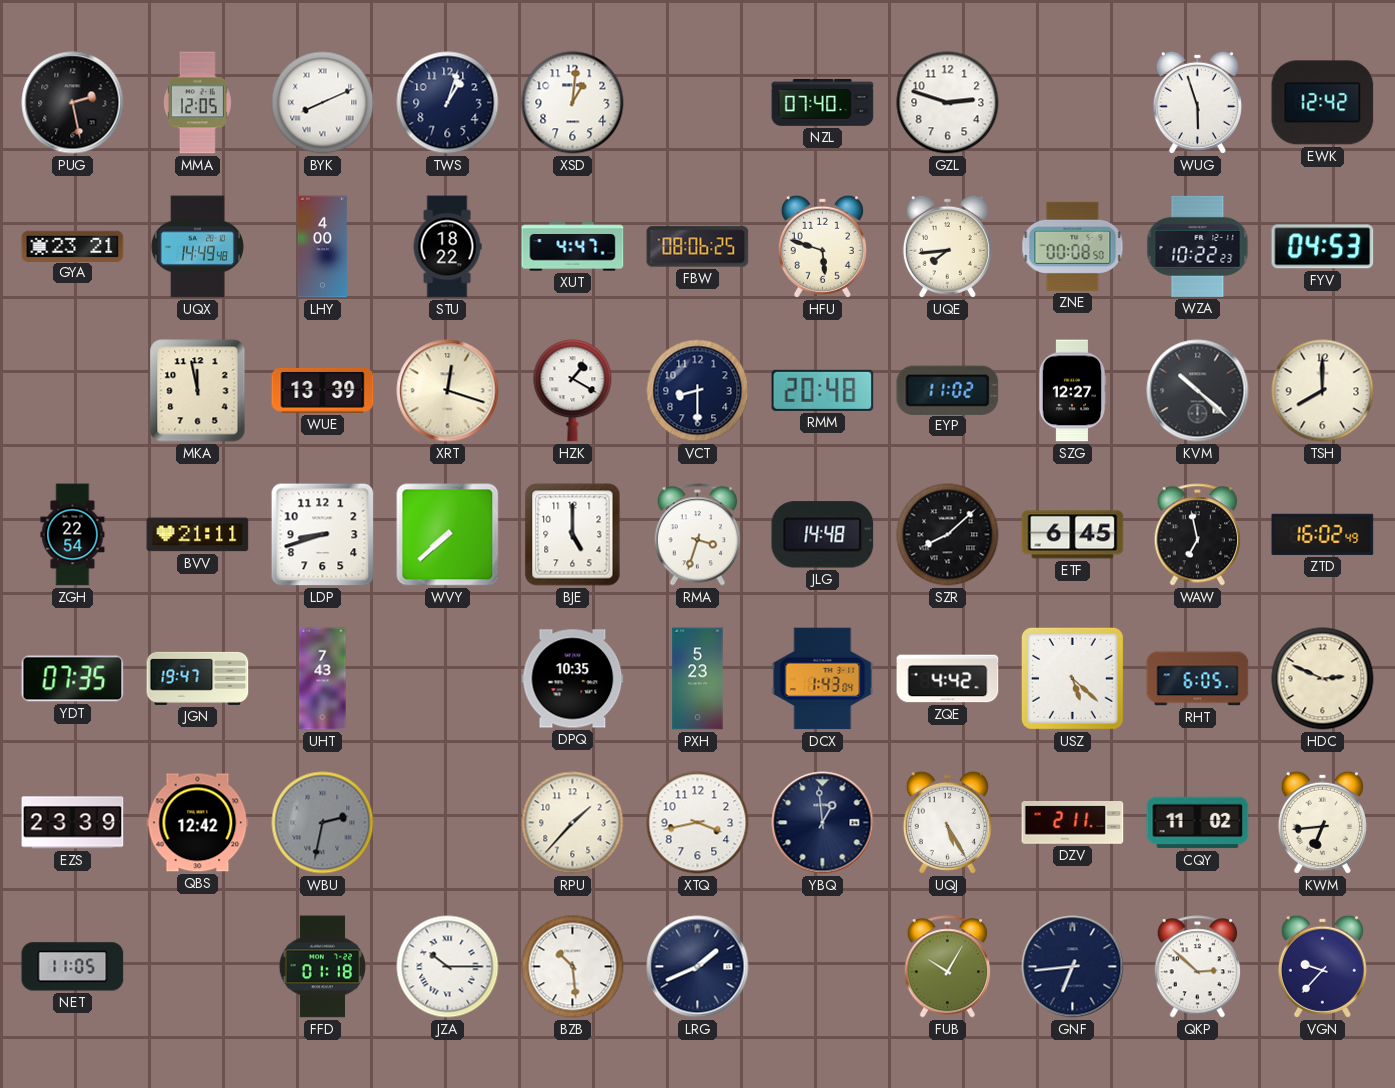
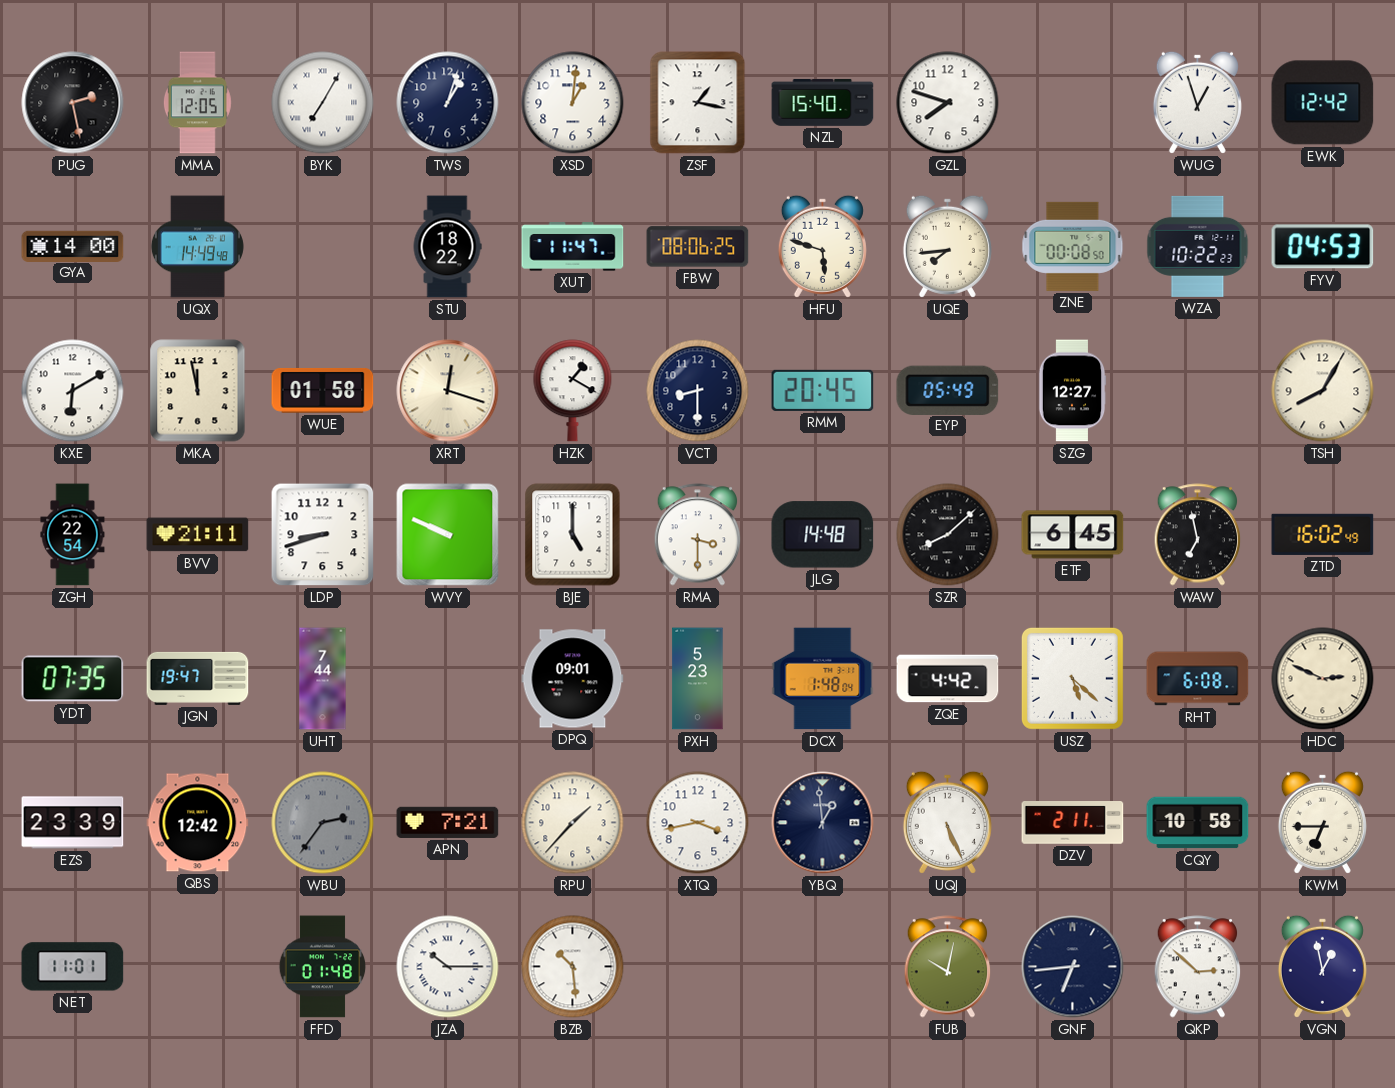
BYK: 8:11 -> 7:05
ZSF: none -> 1:17
NZL: 07:40 -> 15:40
GZL: 2:48 -> 7:48
WUG: 5:57 -> 12:57
GYA: 23:21 -> 14:00
LHY: 4:00 -> none
XUT: 4:47 -> 11:47
KXE: none -> 6:10
WUE: 13:39 -> 01:58
RMM: 20:48 -> 20:45
EYP: 11:02 -> 05:49
KVM: 10:22 -> none
TSH: 8:00 -> 8:05
WVY: 7:38 -> 9:49
RMA: 3:33 -> 3:30
UHT: 7:43 -> 7:44
DPQ: 10:35 -> 09:01
DCX: 1:43 -> 1:48
RHT: 6:05 -> 6:08
WBU: 2:32 -> 2:36
APN: none -> 7:21
UQJ: 5:25 -> 5:26
CQY: 11:02 -> 10:58
KWM: 6:44 -> 6:45
NET: 11:05 -> 11:01
FFD: 01:18 -> 01:48
LRG: 1:41 -> none
FUB: 10:05 -> 10:02
VGN: 9:37 -> 12:58
